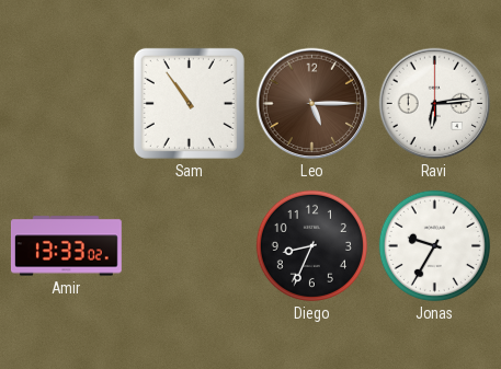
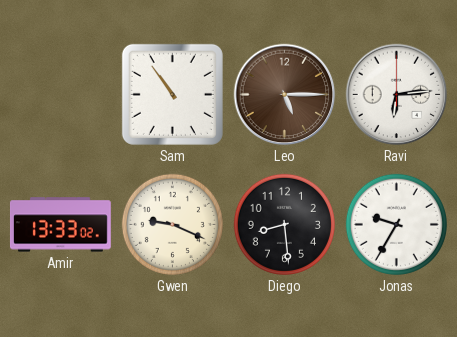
Gwen: none -> 9:19
Diego: 8:34 -> 8:29
